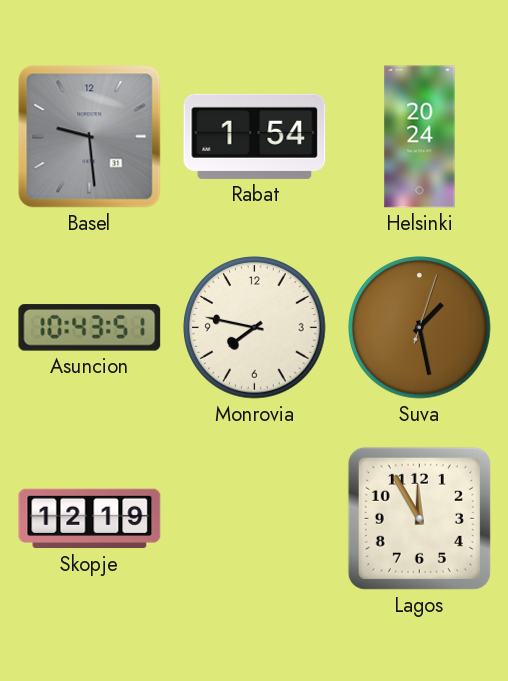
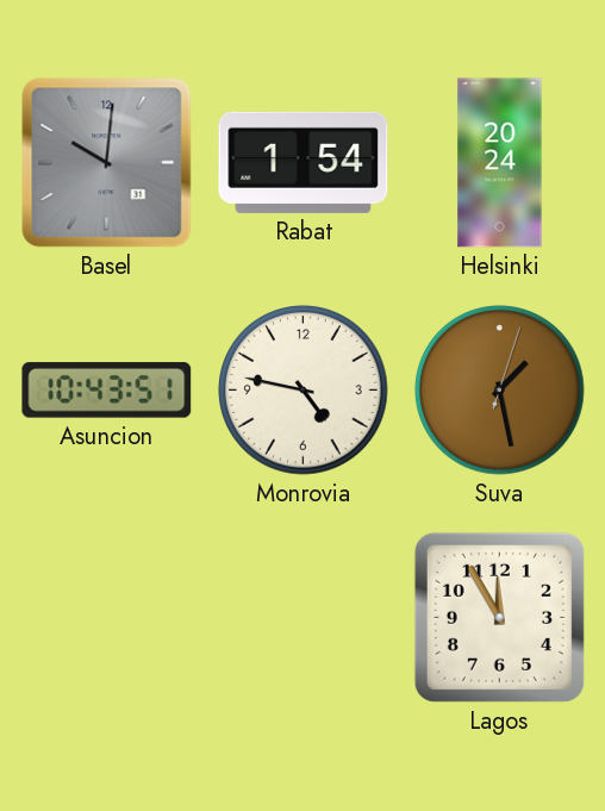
Basel: 9:29 -> 10:01
Monrovia: 7:47 -> 4:47
Skopje: 12:19 -> none
